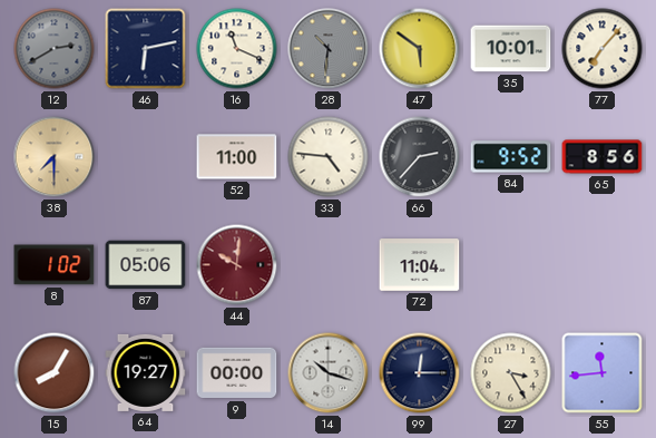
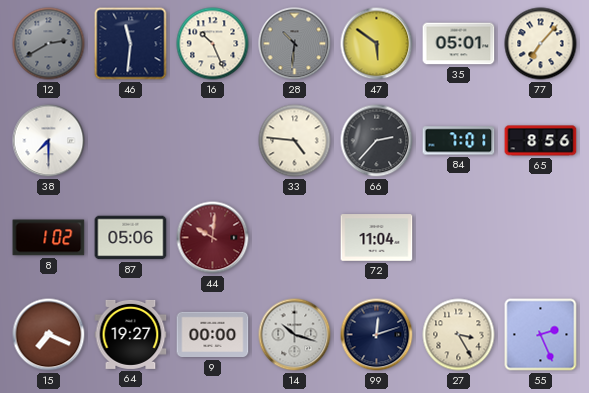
46: 6:13 -> 11:31
16: 11:19 -> 10:26
35: 10:01 -> 05:01
38 dial: champagne -> white
52: 11:00 -> none
84: 9:52 -> 7:01
15: 8:05 -> 7:19
99: 12:15 -> 12:12
55: 11:44 -> 2:26
